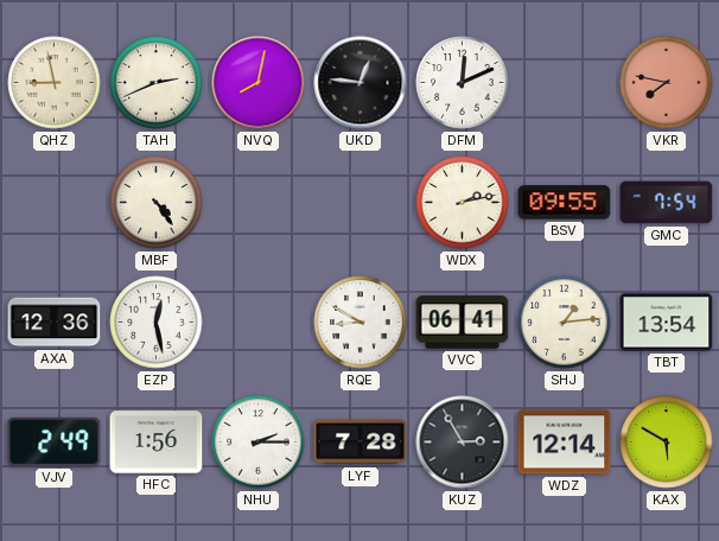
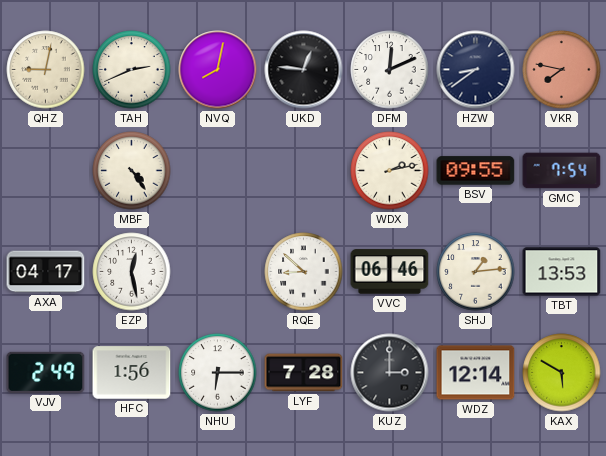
QHZ: 8:58 -> 9:02
HZW: none -> 8:39
AXA: 12:36 -> 04:17
RQE: 8:50 -> 8:52
VVC: 06:41 -> 06:46
TBT: 13:54 -> 13:53
NHU: 2:15 -> 6:15
KUZ: 2:55 -> 3:00
